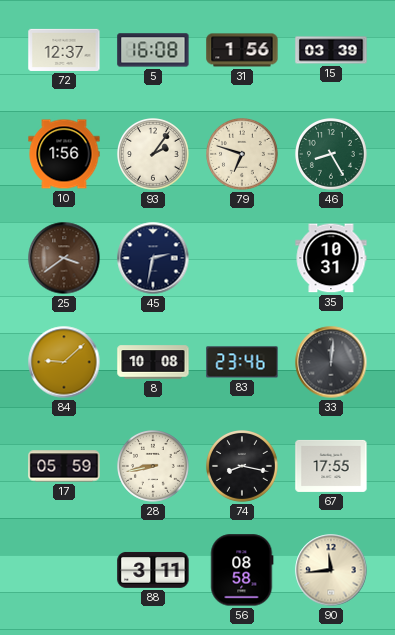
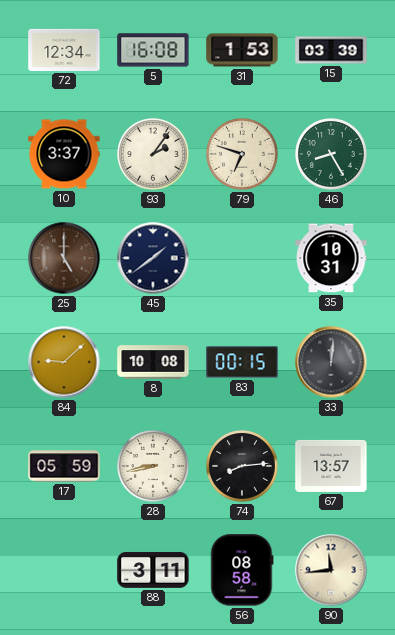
72: 12:37 -> 12:34
31: 1:56 -> 1:53
10: 1:56 -> 3:37
25: 3:39 -> 5:00
45: 2:32 -> 1:39
83: 23:46 -> 00:15
74: 8:17 -> 8:14
67: 17:55 -> 13:57
